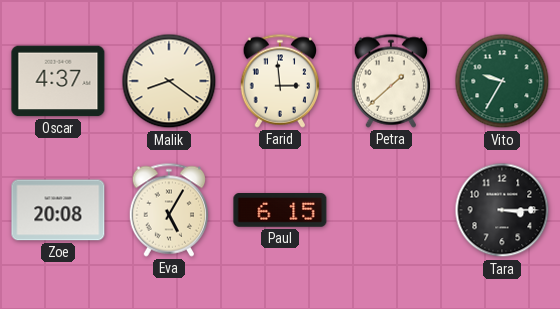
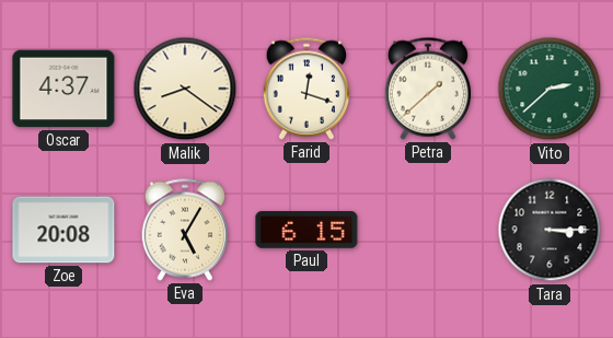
Farid: 2:59 -> 12:18
Vito: 9:35 -> 2:38
